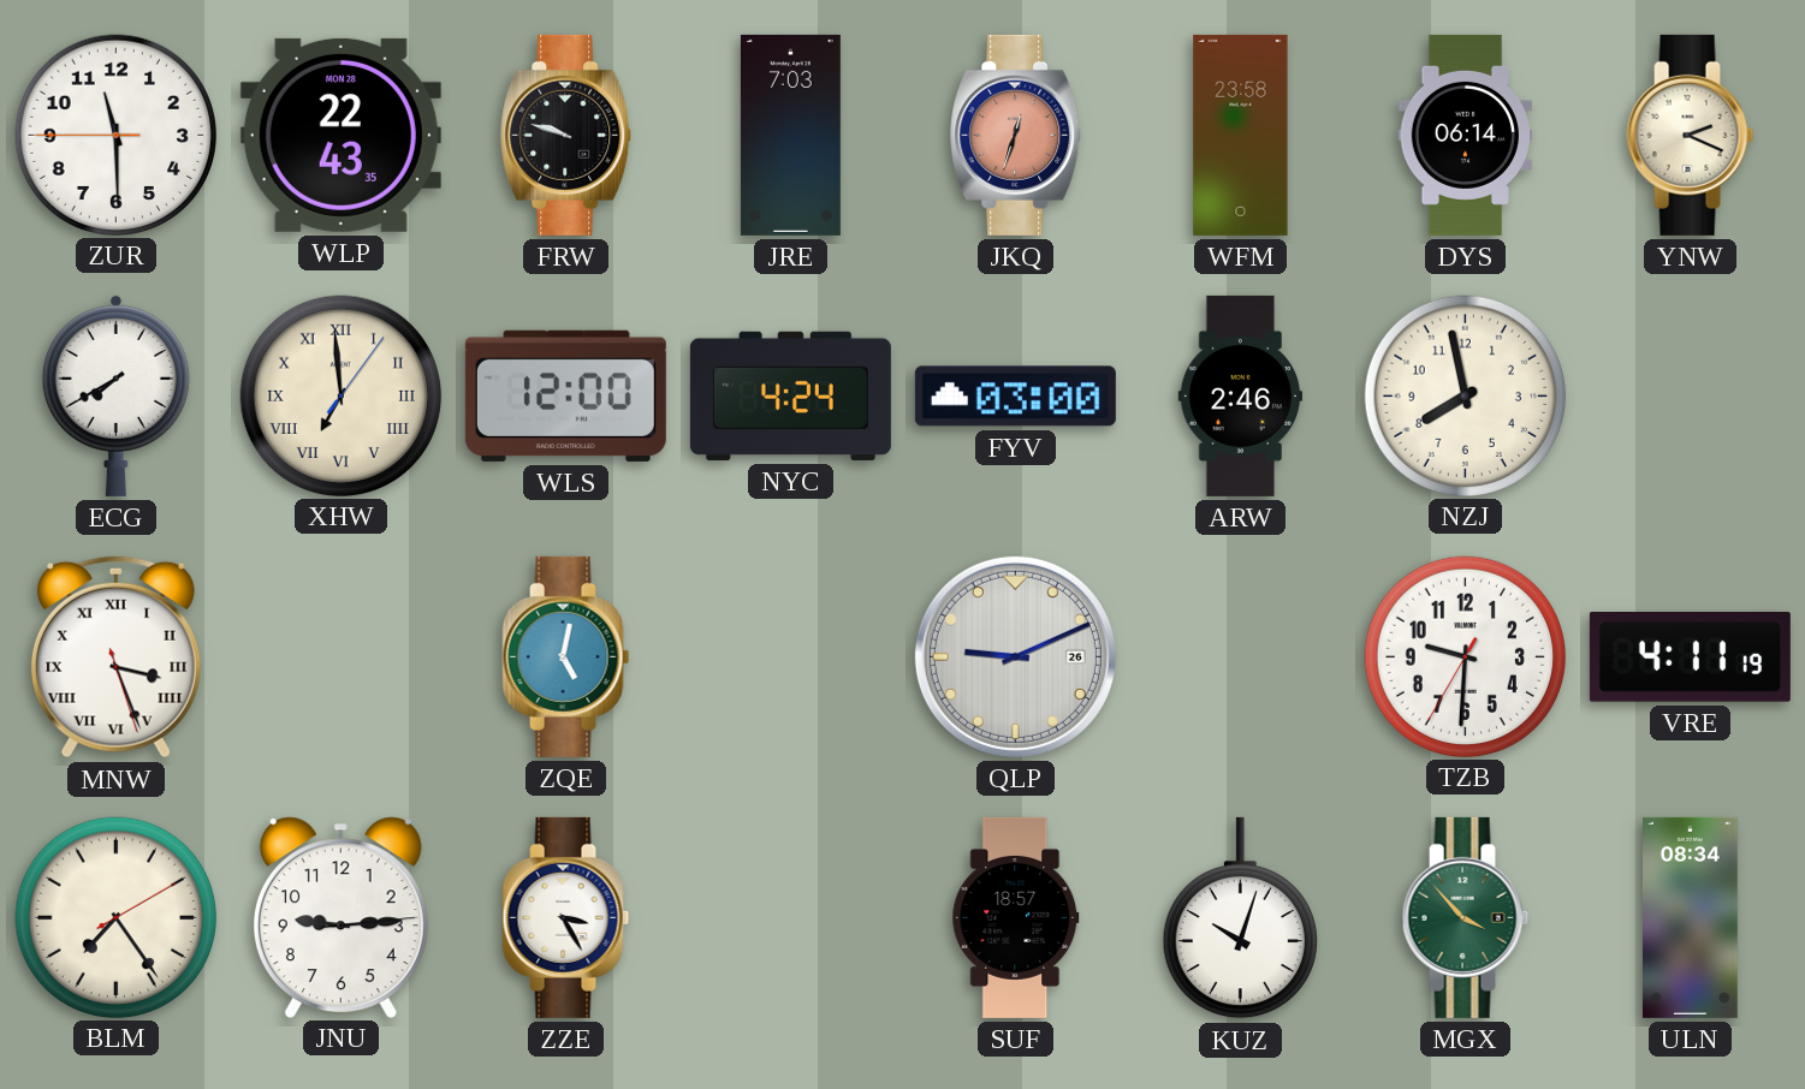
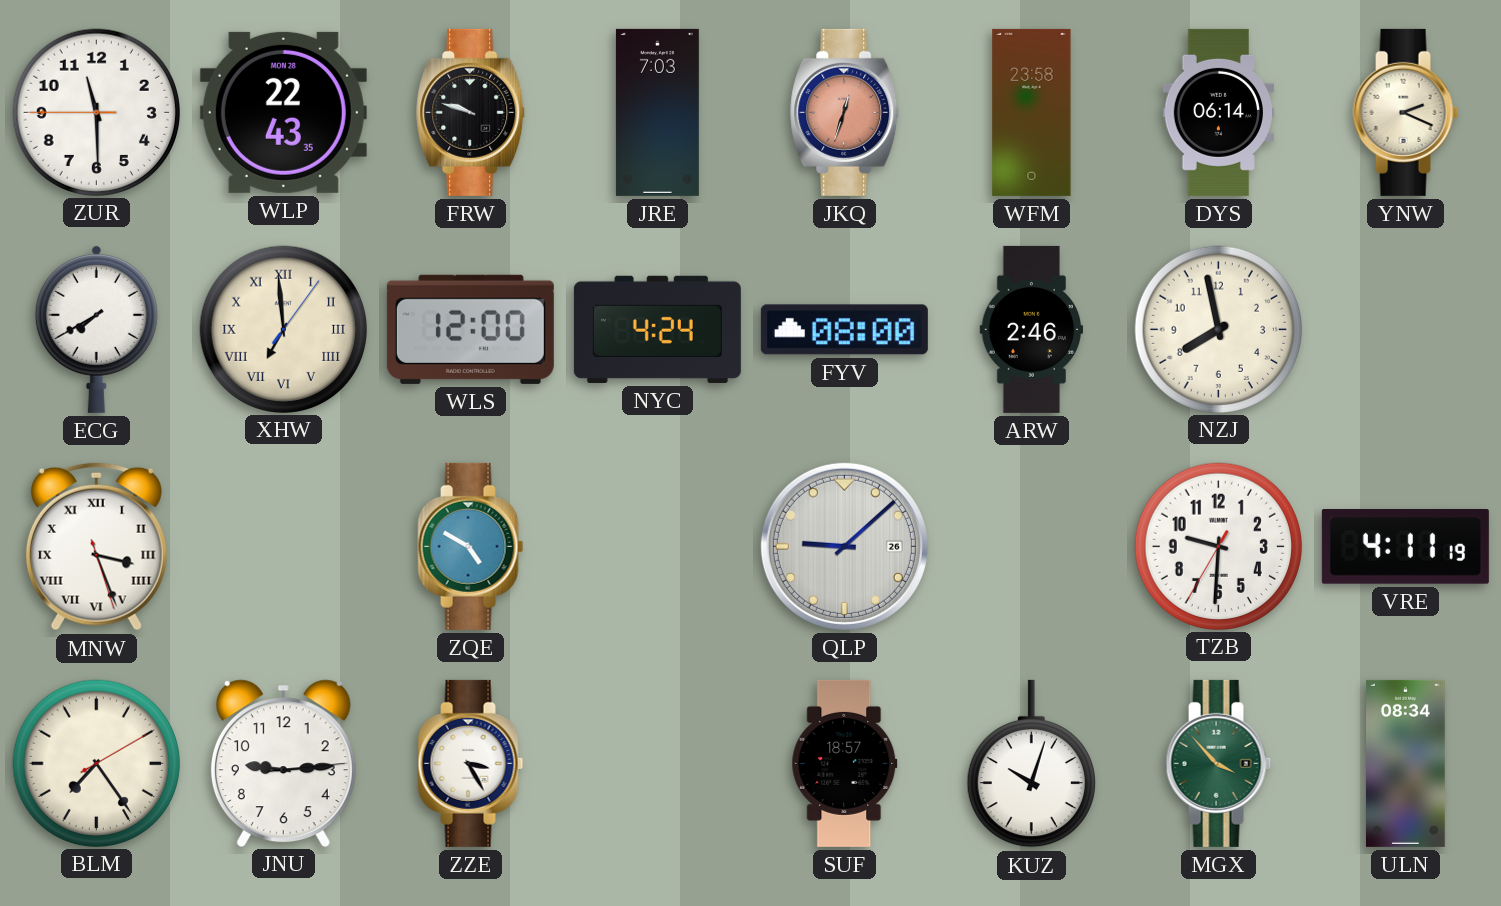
FYV: 03:00 -> 08:00
ZQE: 5:02 -> 4:50
QLP: 9:11 -> 9:08
